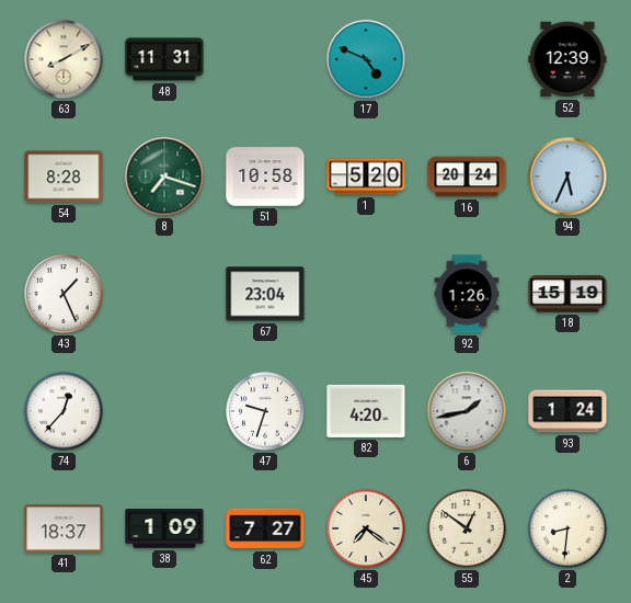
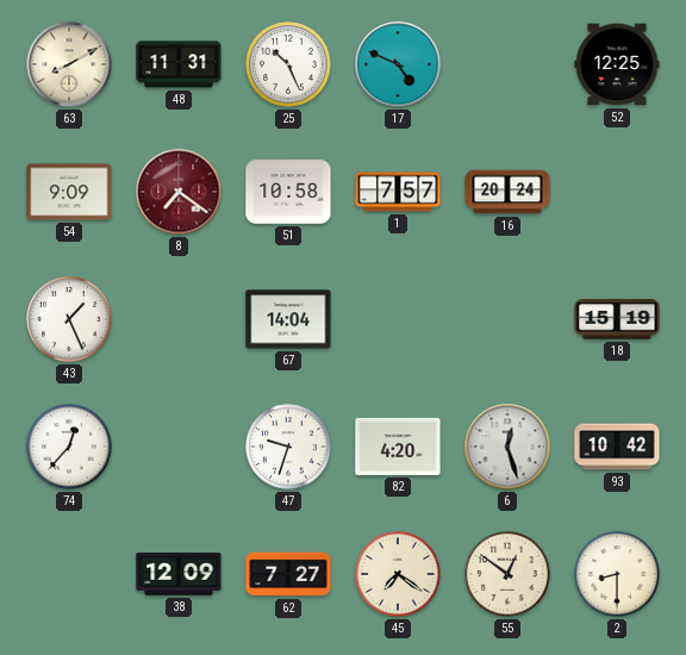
25: none -> 10:26
52: 12:39 -> 12:25
54: 8:28 -> 9:09
8: 7:18 -> 7:21
8 dial: green -> burgundy
1: 5:20 -> 7:57
94: 5:34 -> none
67: 23:04 -> 14:04
92: 1:26 -> none
6: 1:43 -> 12:27
93: 1:24 -> 10:42
41: 18:37 -> none
38: 1:09 -> 12:09
2: 8:31 -> 8:30
